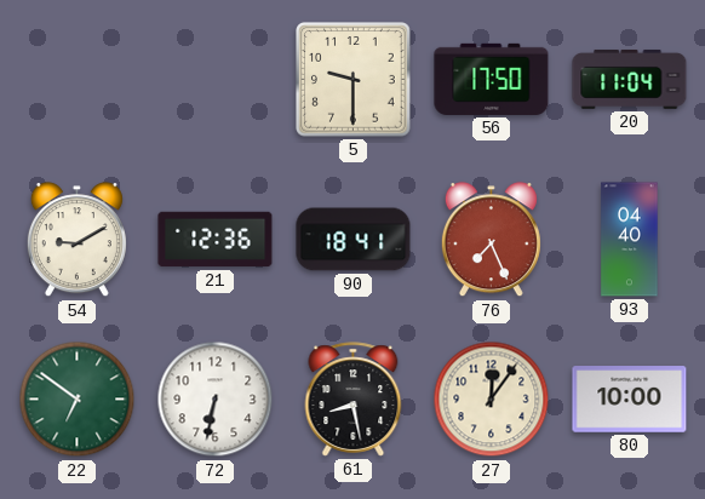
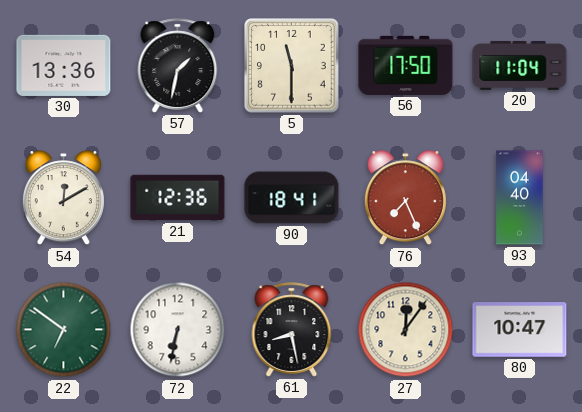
30: none -> 13:36
57: none -> 1:32
5: 9:30 -> 11:30
54: 9:10 -> 12:10
80: 10:00 -> 10:47
